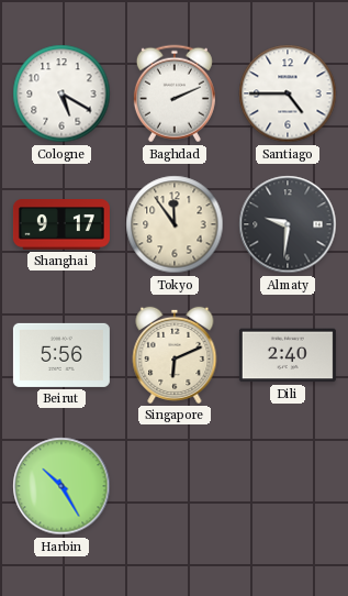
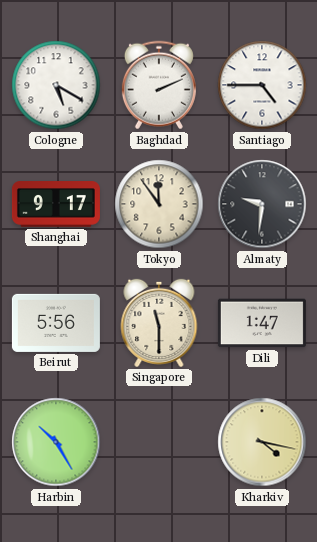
Singapore: 6:11 -> 11:30
Dili: 2:40 -> 1:47
Kharkiv: none -> 4:17
